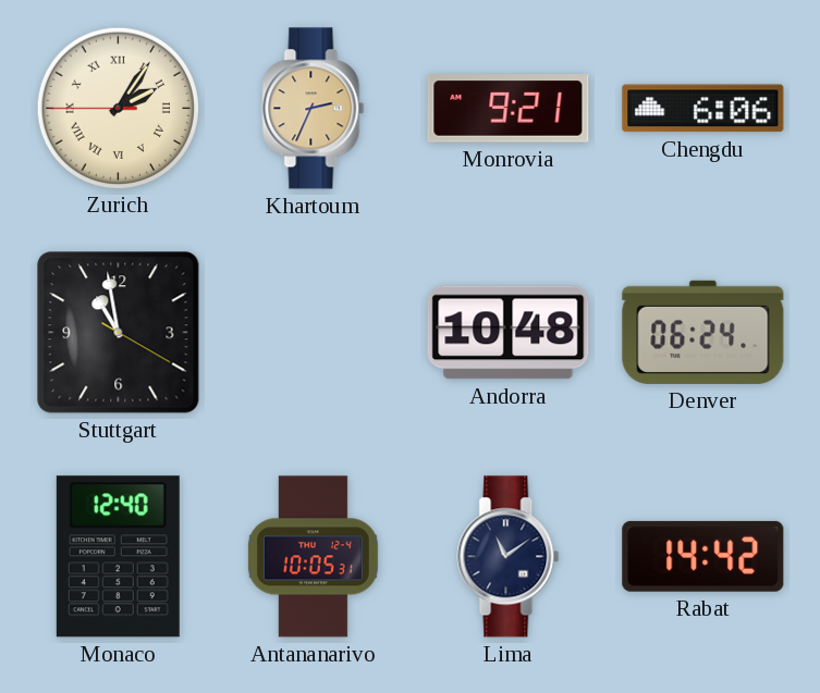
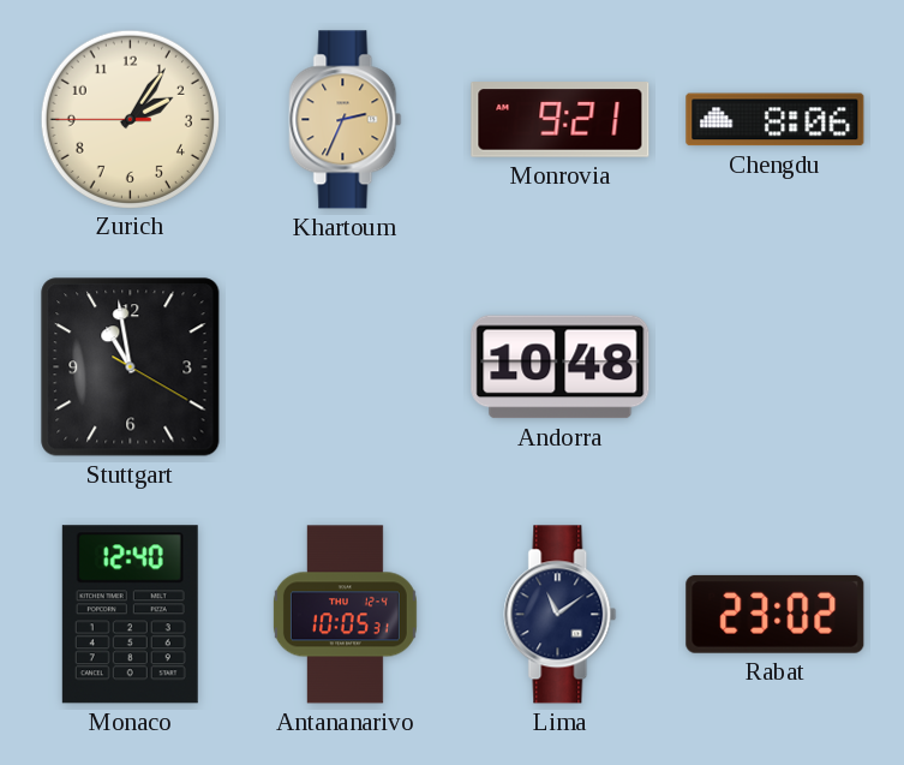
Zurich numerals: Roman -> Arabic
Chengdu: 6:06 -> 8:06
Denver: 06:24 -> none
Rabat: 14:42 -> 23:02
